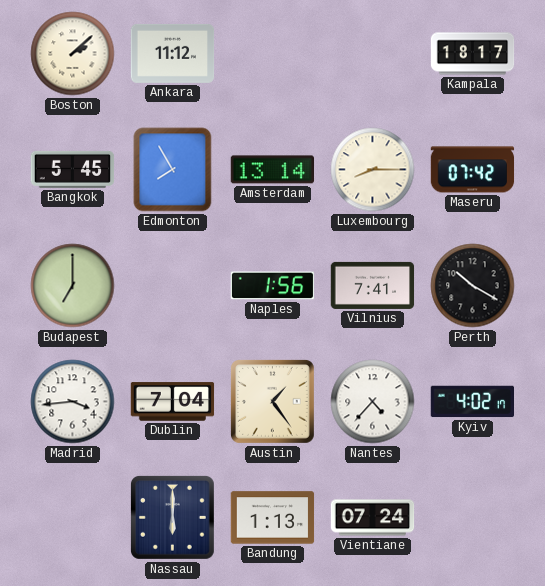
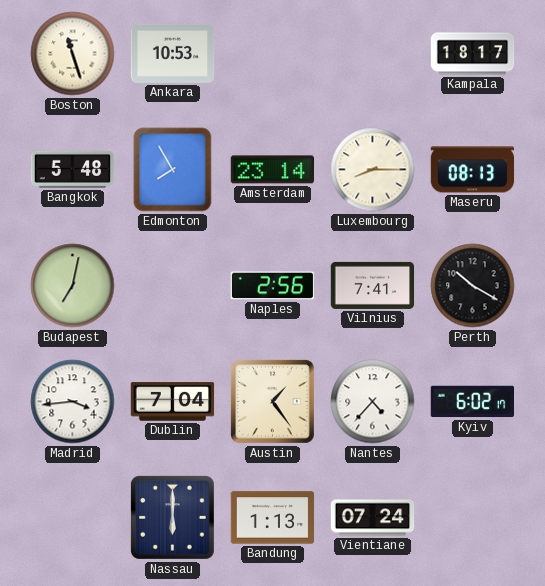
Boston: 2:08 -> 11:27
Ankara: 11:12 -> 10:53
Bangkok: 5:45 -> 5:48
Amsterdam: 13:14 -> 23:14
Maseru: 07:42 -> 08:13
Budapest: 7:00 -> 7:02
Naples: 1:56 -> 2:56
Kyiv: 4:02 -> 6:02
